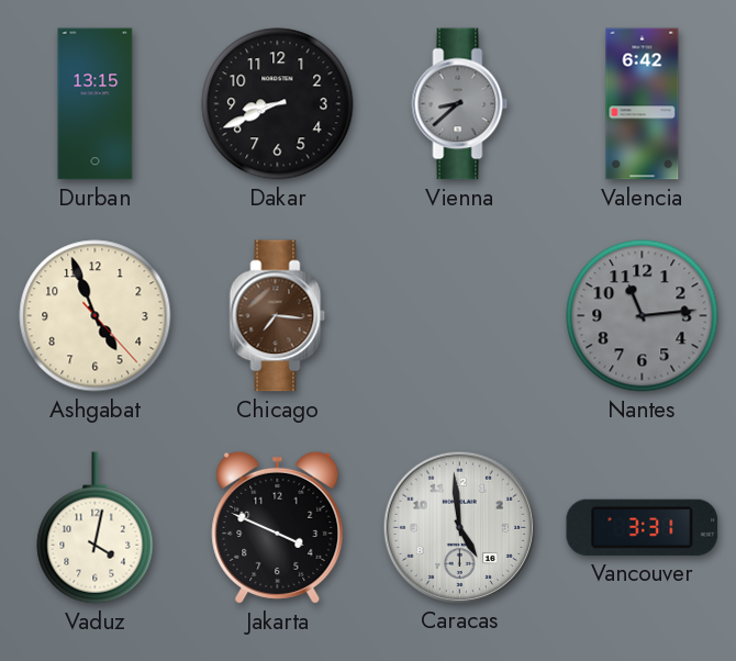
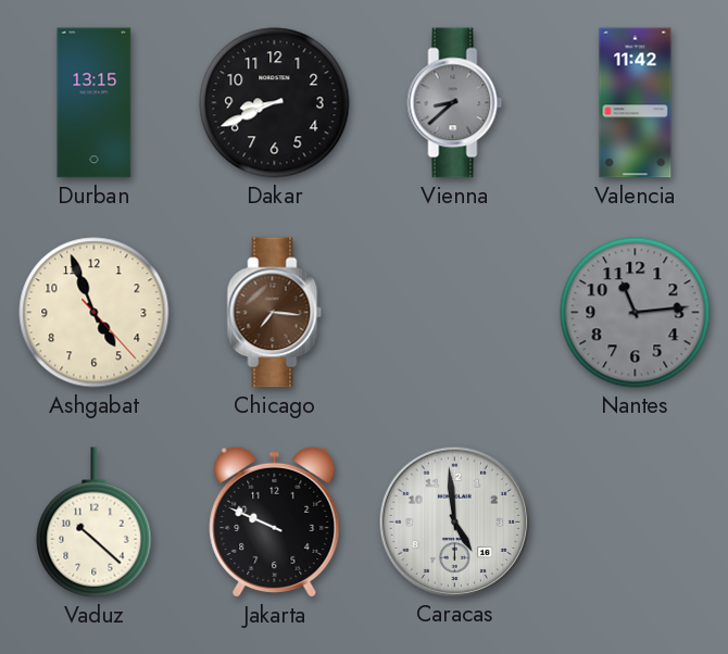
Valencia: 6:42 -> 11:42
Vaduz: 4:02 -> 10:22
Jakarta: 3:49 -> 9:49
Vancouver: 3:31 -> none
